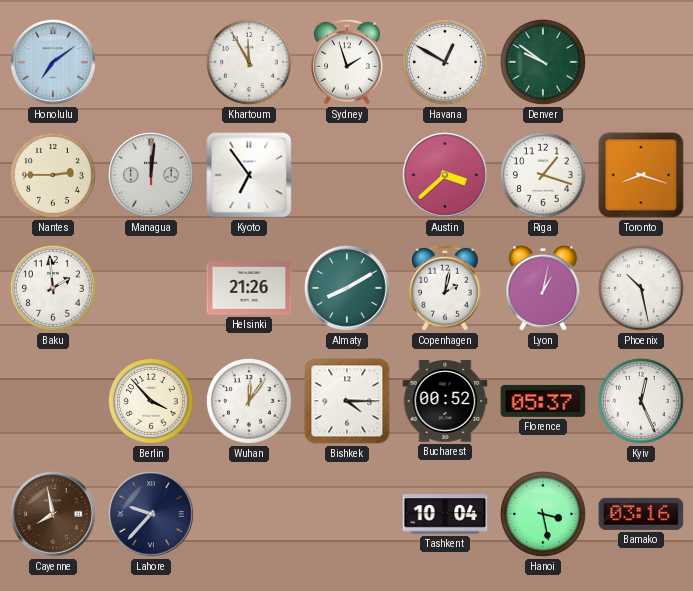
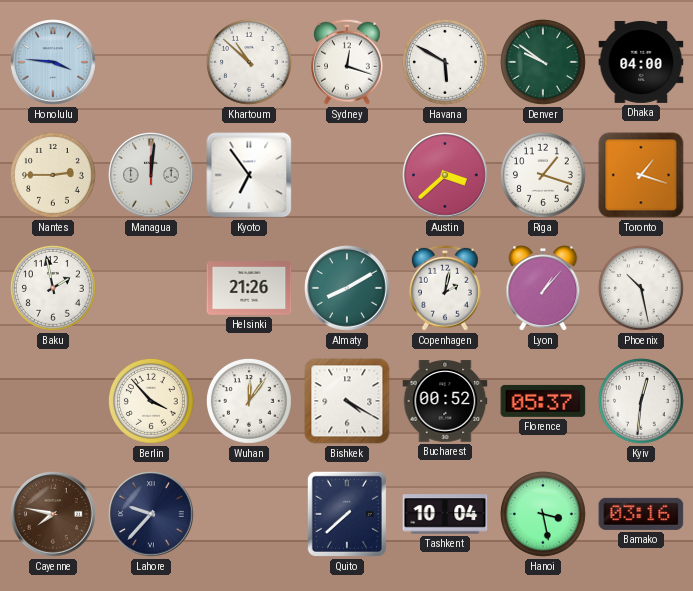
Honolulu: 7:09 -> 3:46
Khartoum: 11:55 -> 10:52
Sydney: 1:57 -> 12:18
Havana: 12:50 -> 5:50
Dhaka: none -> 04:00
Toronto: 8:18 -> 1:18
Baku: 1:59 -> 1:58
Lyon: 1:02 -> 1:07
Bishkek: 4:15 -> 4:20
Kyiv: 12:26 -> 12:31
Cayenne: 7:58 -> 7:47
Quito: none -> 7:38
